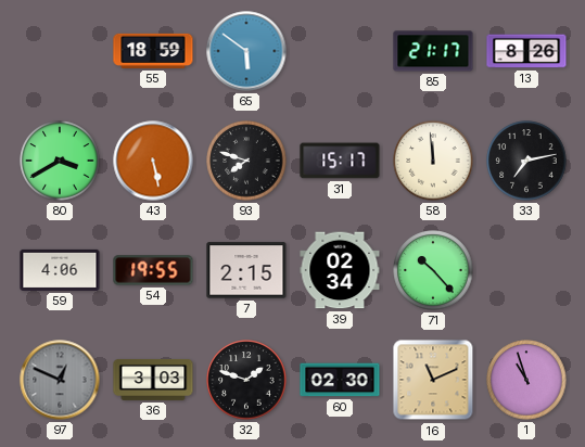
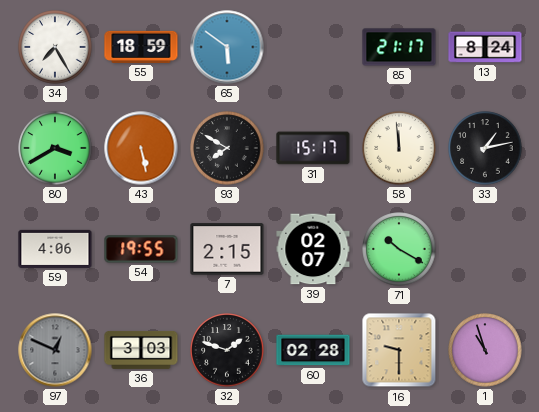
34: none -> 7:25
13: 8:26 -> 8:24
93: 7:48 -> 7:50
33: 7:13 -> 1:13
39: 02:34 -> 02:07
71: 10:23 -> 10:20
60: 02:30 -> 02:28
16: 11:11 -> 9:30
